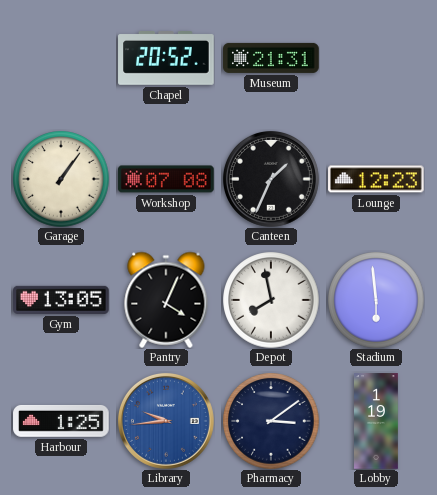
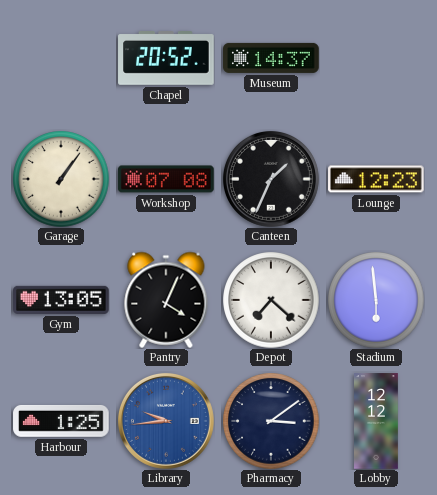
Museum: 21:31 -> 14:37
Depot: 7:58 -> 7:22
Lobby: 1:19 -> 12:12
